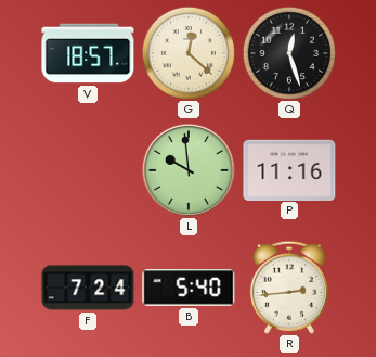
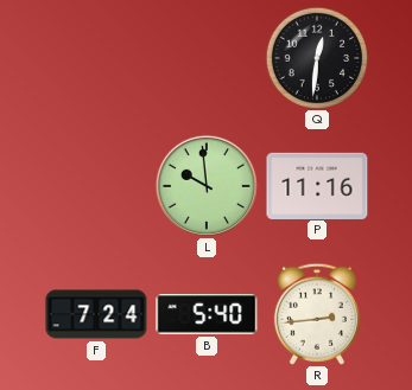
V: 18:57 -> none
G: 12:22 -> none
Q: 12:27 -> 12:31
